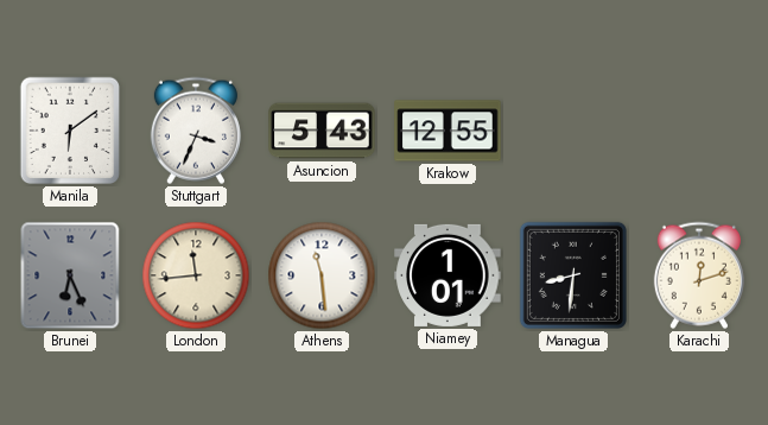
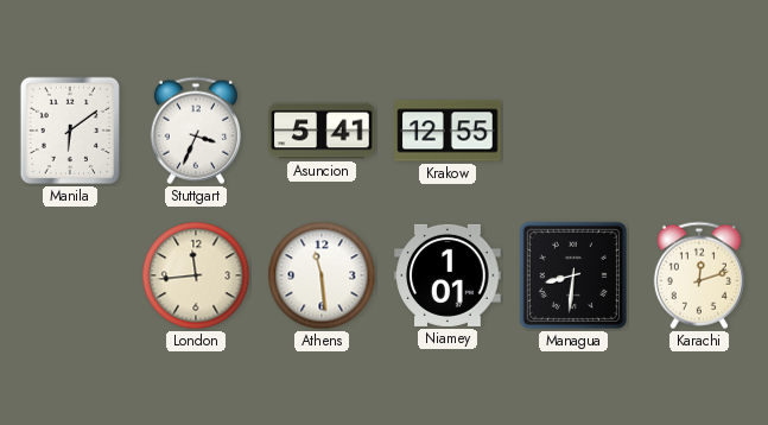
Asuncion: 5:43 -> 5:41
Brunei: 6:26 -> none
